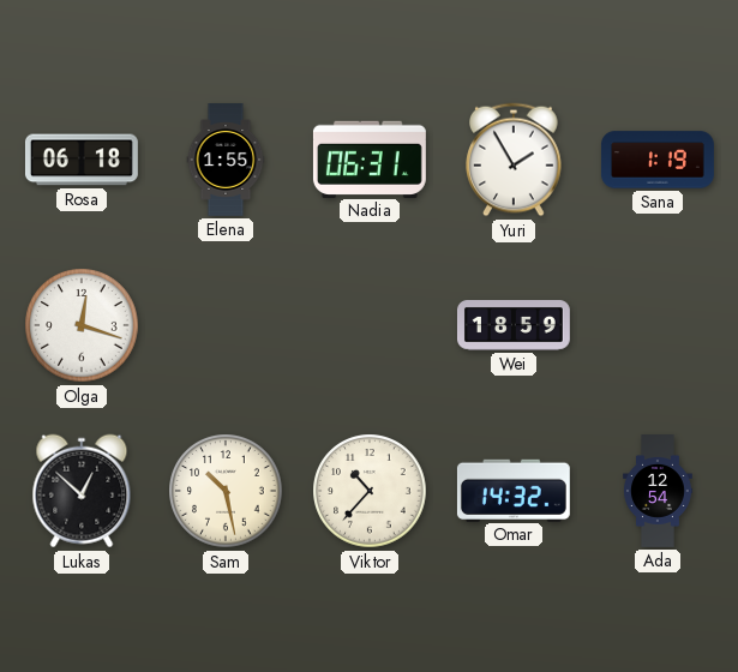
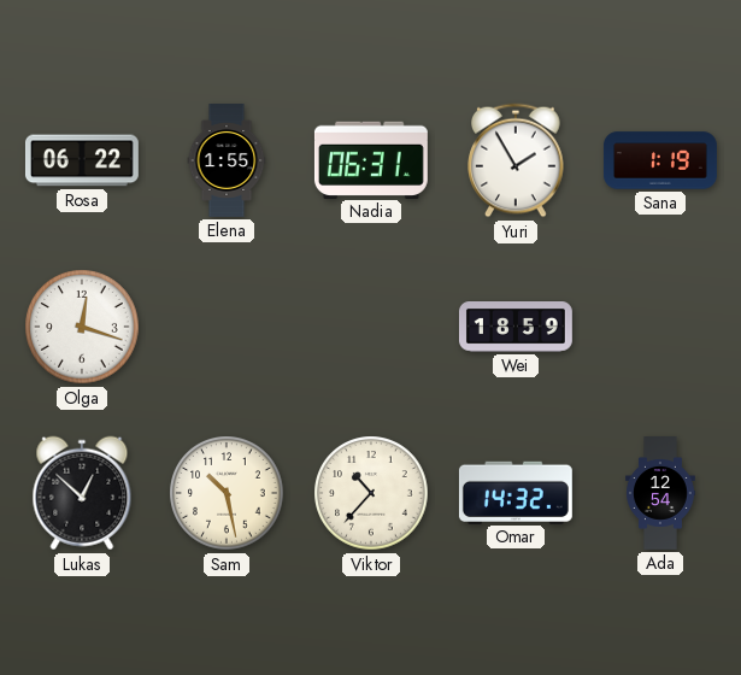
Rosa: 06:18 -> 06:22
